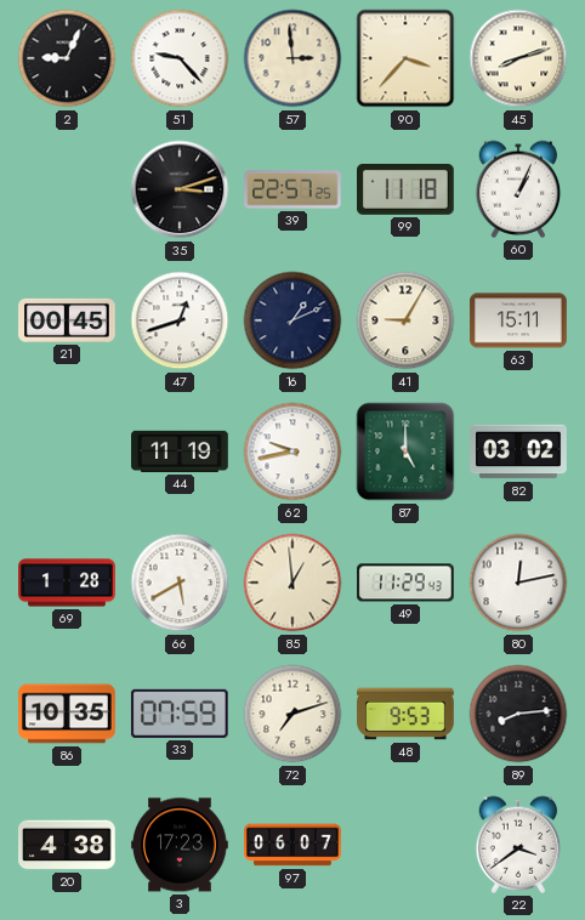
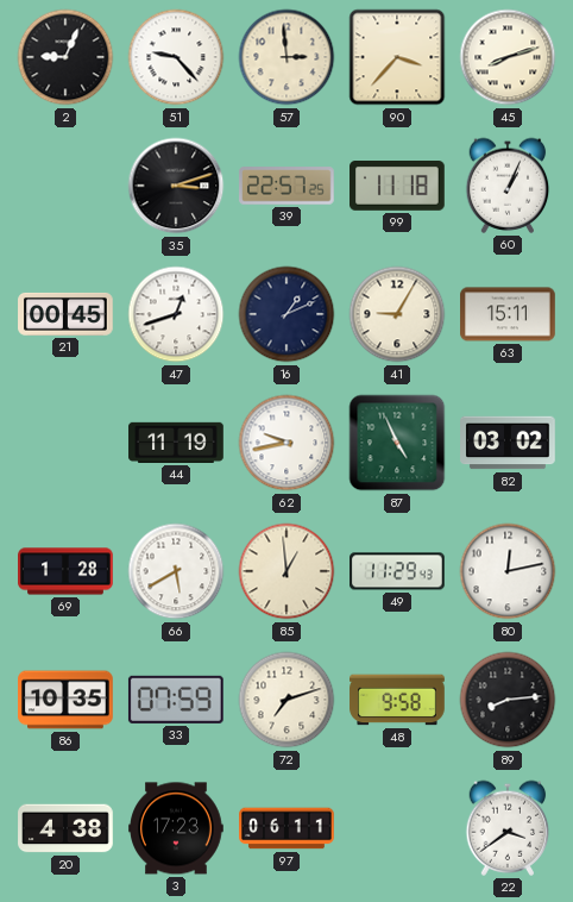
87: 5:00 -> 4:56
48: 9:53 -> 9:58
97: 06:07 -> 06:11
